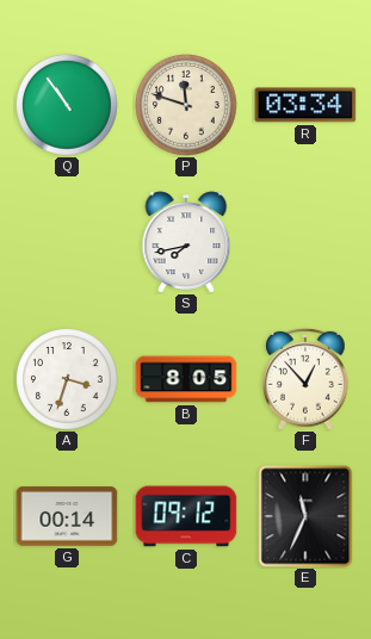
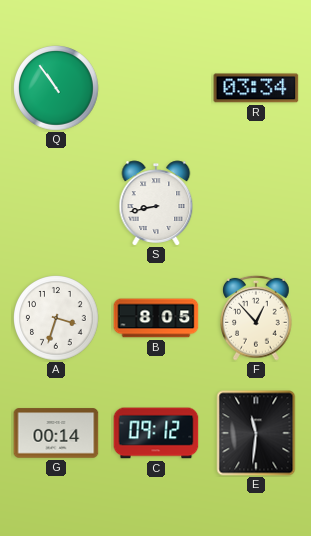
P: 11:48 -> none
S: 7:43 -> 8:43
E: 11:34 -> 11:31
